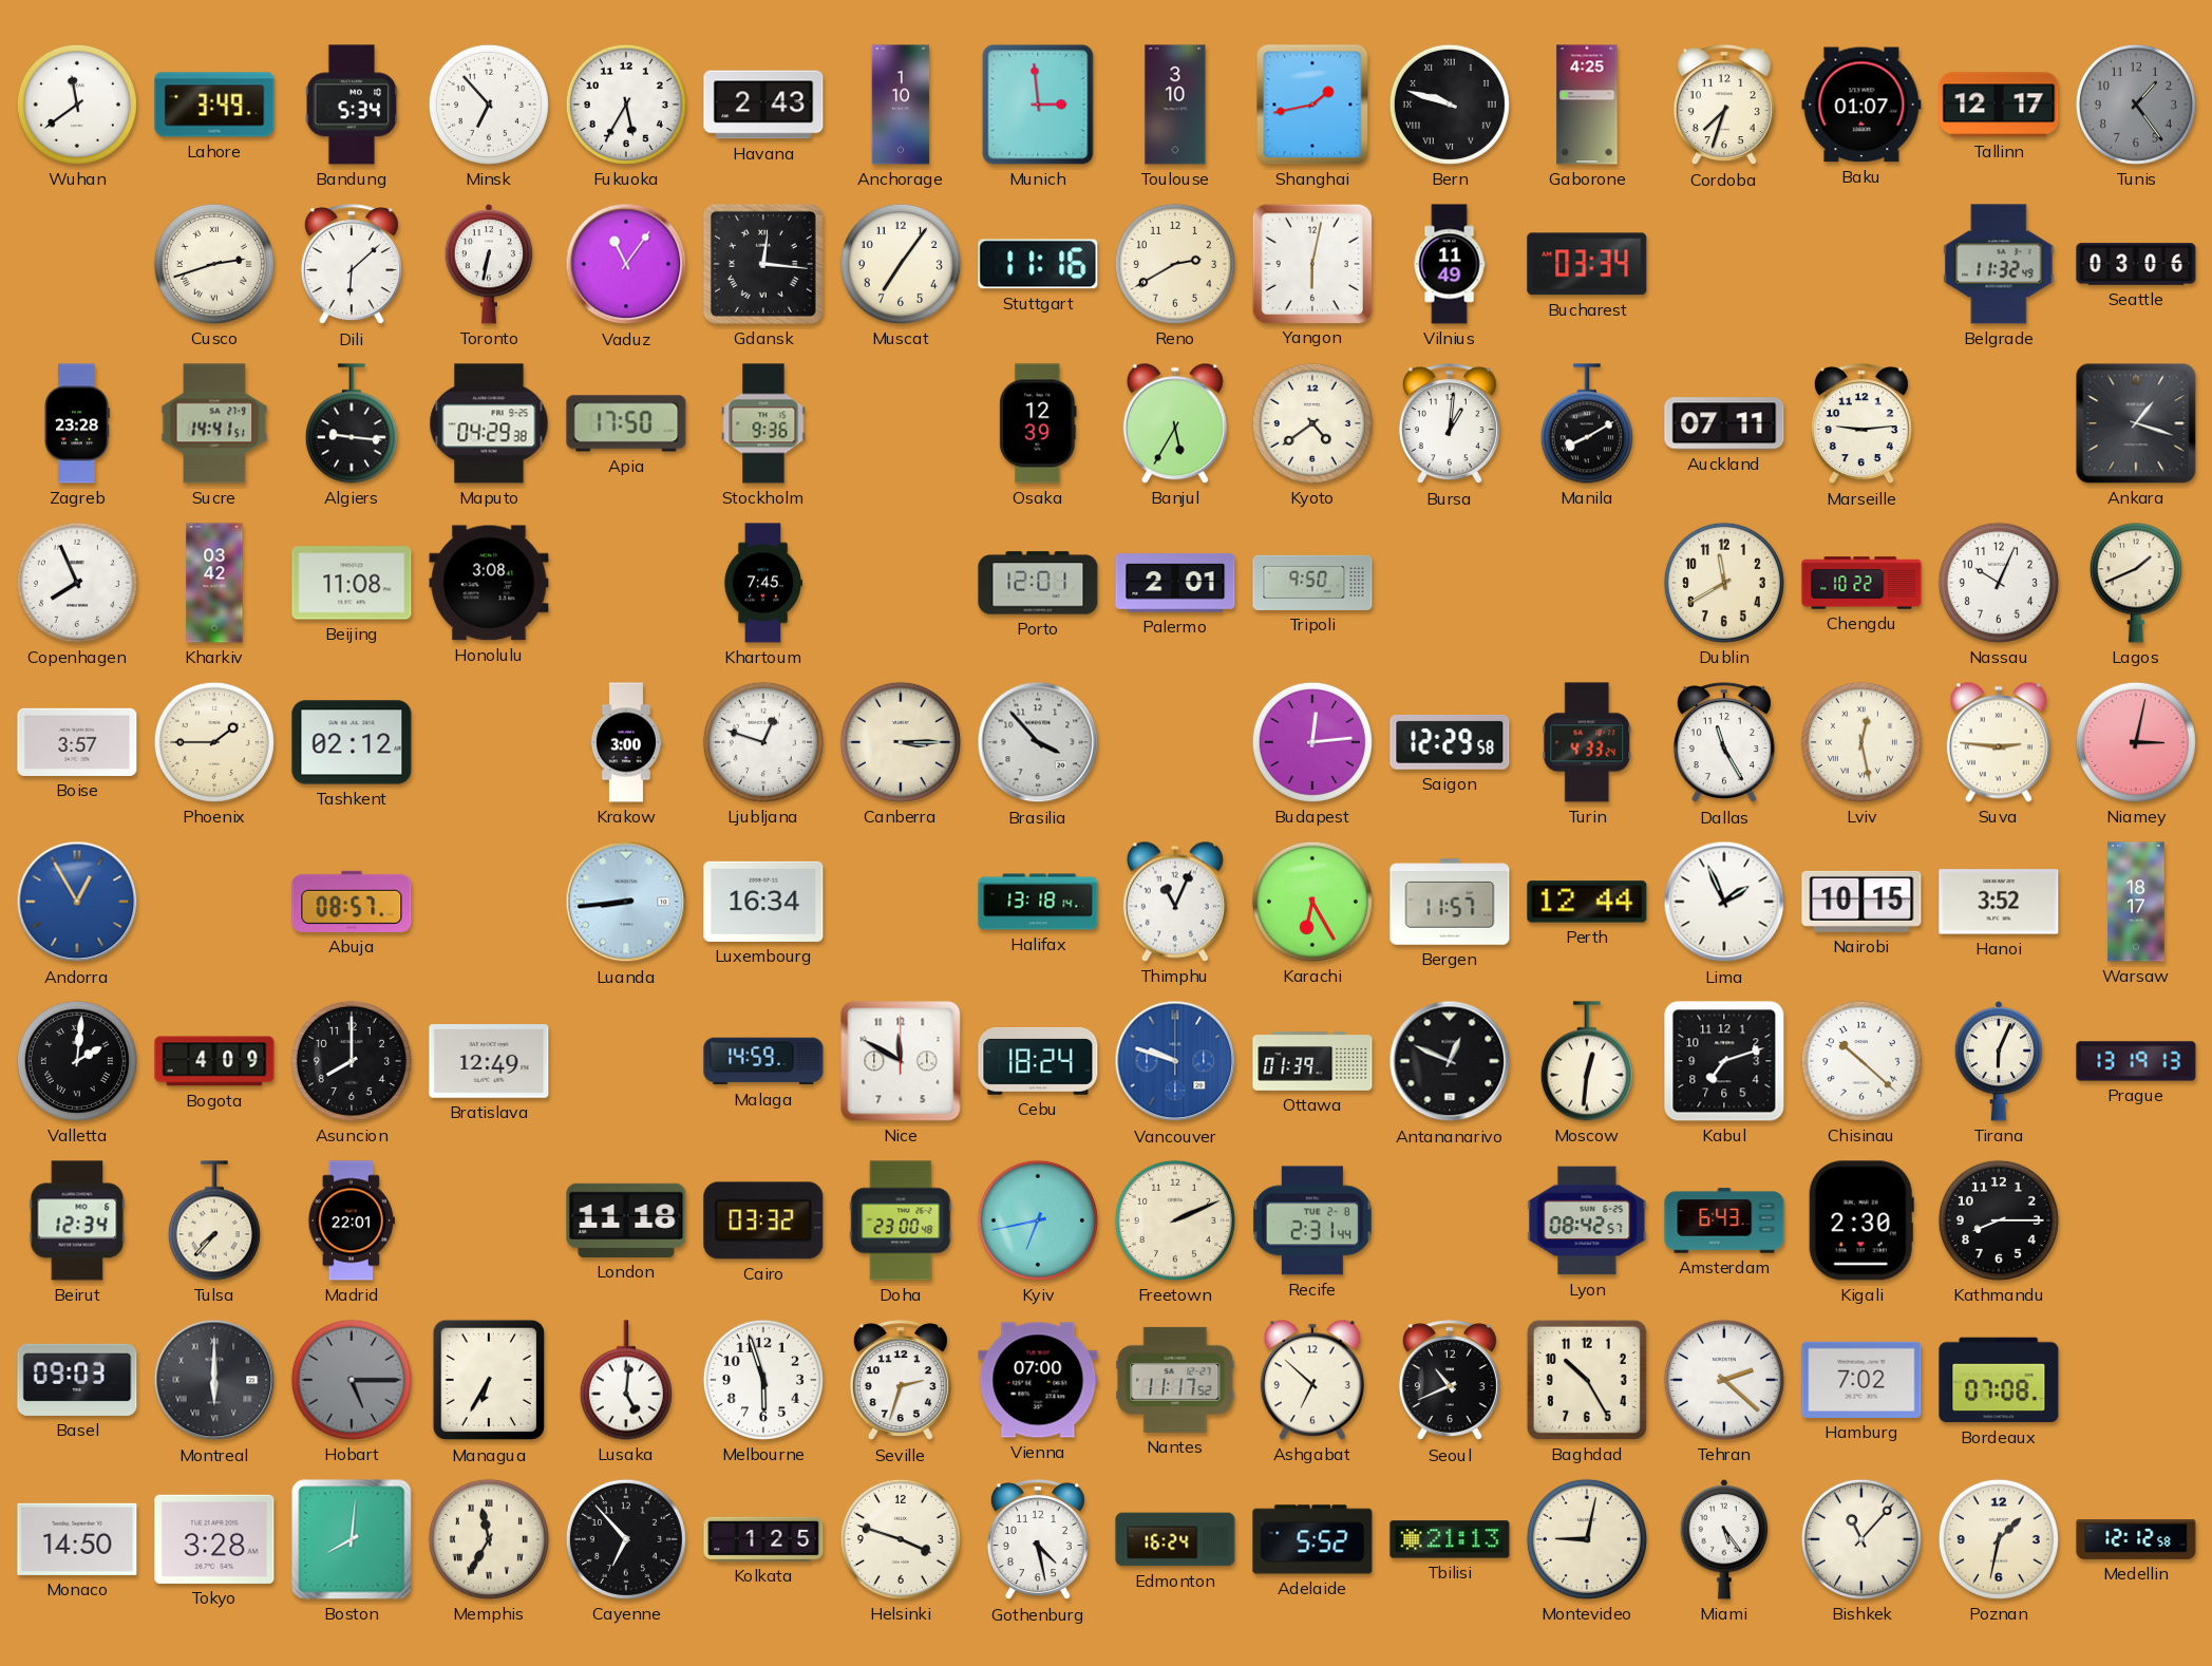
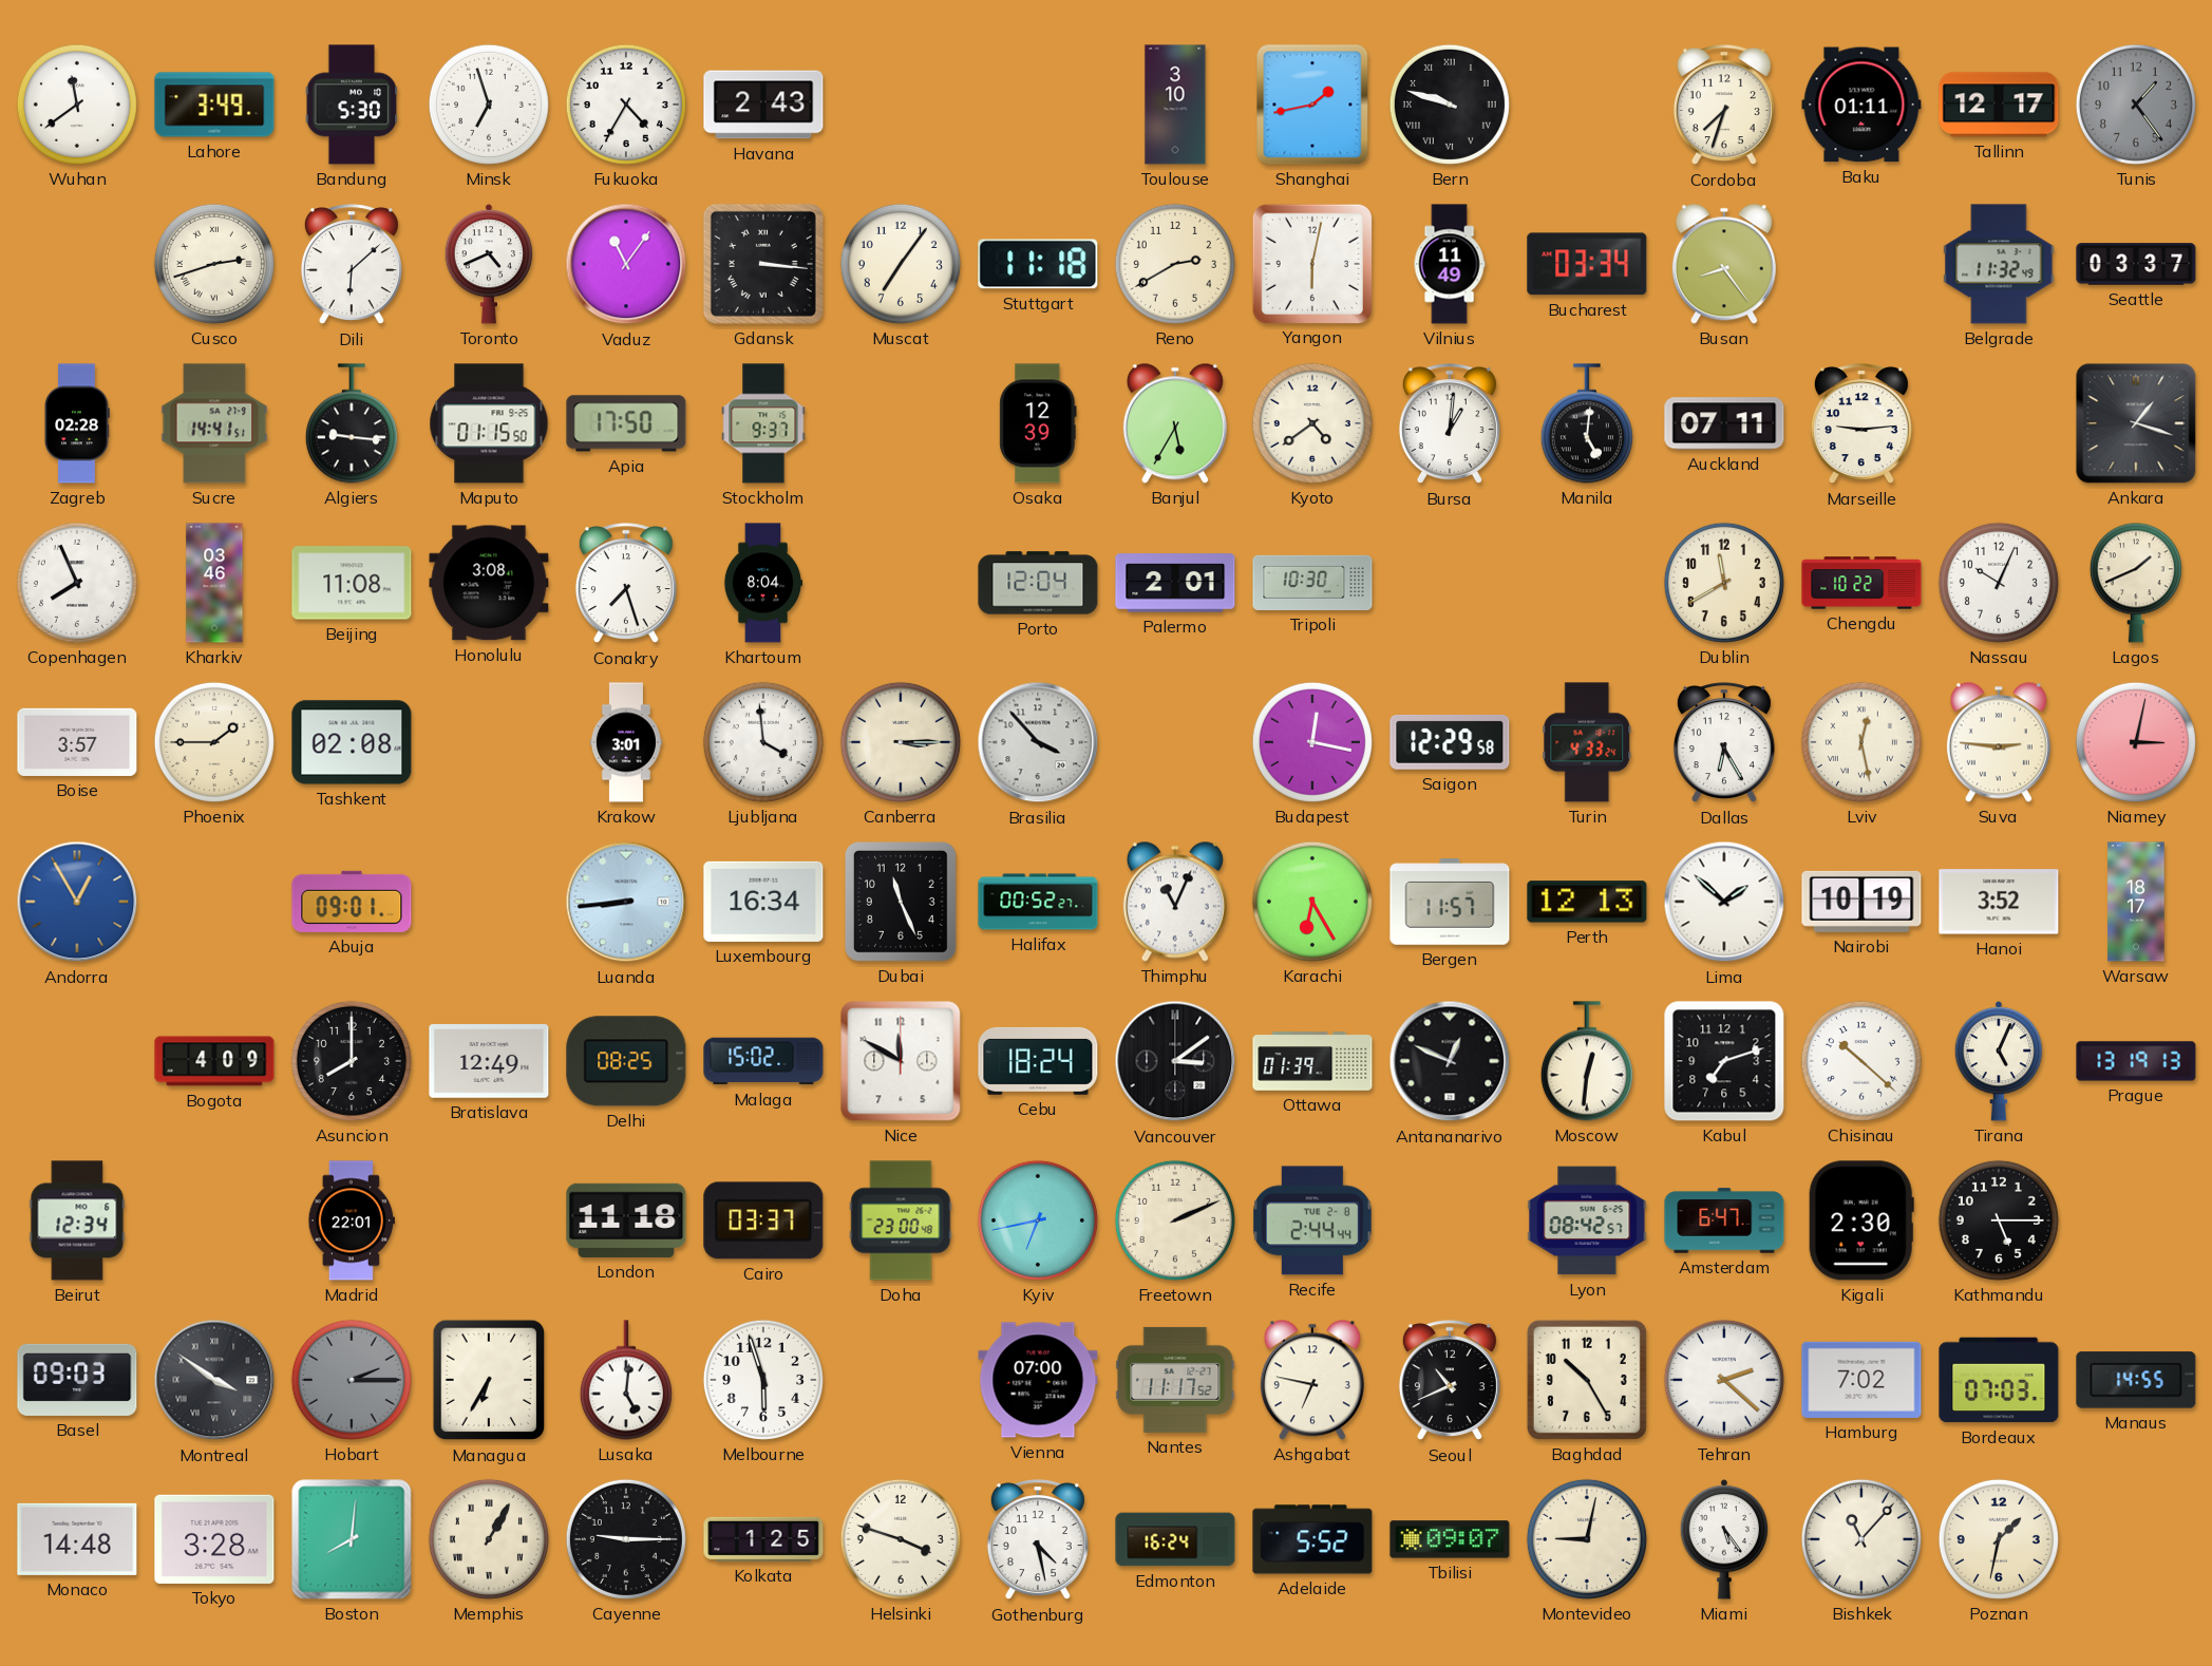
Bandung: 5:34 -> 5:30
Minsk: 6:53 -> 6:57
Fukuoka: 5:35 -> 4:35
Anchorage: 1:10 -> none
Munich: 2:59 -> none
Gaborone: 4:25 -> none
Baku: 01:07 -> 01:11
Toronto: 6:32 -> 4:41
Gdansk: 12:16 -> 3:16
Stuttgart: 11:16 -> 11:18
Busan: none -> 8:24
Seattle: 03:06 -> 03:37
Zagreb: 23:28 -> 02:28
Maputo: 04:29 -> 01:15
Stockholm: 9:36 -> 9:37
Manila: 8:10 -> 5:01
Kharkiv: 03:42 -> 03:46
Conakry: none -> 7:27
Khartoum: 7:45 -> 8:04
Porto: 12:01 -> 12:04
Tripoli: 9:50 -> 10:30
Tashkent: 02:12 -> 02:08
Krakow: 3:00 -> 3:01
Ljubljana: 12:48 -> 3:59
Budapest: 12:14 -> 12:17
Dallas: 11:25 -> 6:25
Abuja: 08:57 -> 09:01
Dubai: none -> 11:26
Halifax: 13:18 -> 00:52
Perth: 12:44 -> 12:13
Lima: 1:56 -> 1:52
Nairobi: 10:15 -> 10:19
Valletta: 2:01 -> none
Delhi: none -> 08:25
Malaga: 14:59 -> 15:02
Vancouver: 9:48 -> 3:09
Vancouver dial: blue -> black
Tirana: 6:04 -> 5:04
Tulsa: 7:37 -> none
Cairo: 03:32 -> 03:37
Recife: 2:31 -> 2:44
Amsterdam: 6:43 -> 6:47
Kathmandu: 8:15 -> 5:15
Montreal: 6:00 -> 3:51
Hobart: 5:15 -> 2:15
Seville: 2:33 -> none
Ashgabat: 6:52 -> 6:47
Bordeaux: 07:08 -> 07:03
Manaus: none -> 14:55
Monaco: 14:50 -> 14:48
Memphis: 11:35 -> 1:05
Cayenne: 6:53 -> 9:15
Tbilisi: 21:13 -> 09:07
Medellin: 12:12 -> none
